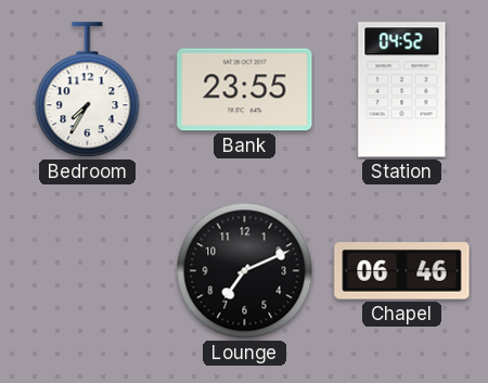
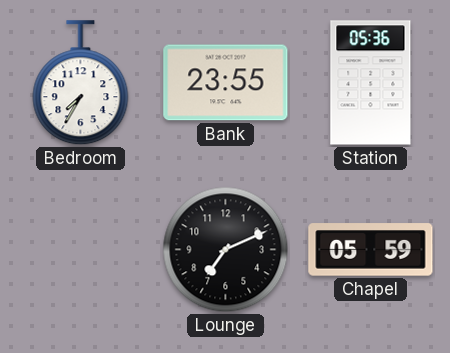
Station: 04:52 -> 05:36
Chapel: 06:46 -> 05:59
